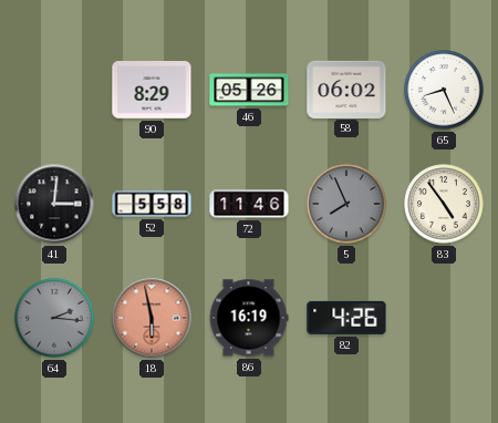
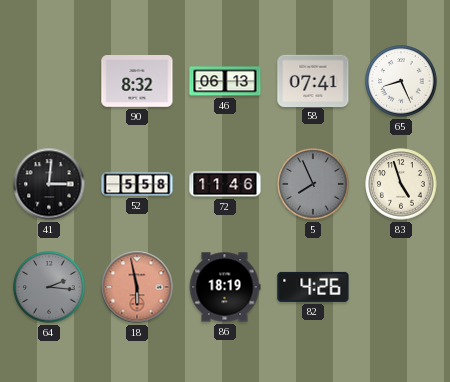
90: 8:29 -> 8:32
46: 05:26 -> 06:13
58: 06:02 -> 07:41
83: 4:54 -> 4:57
86: 16:19 -> 18:19
